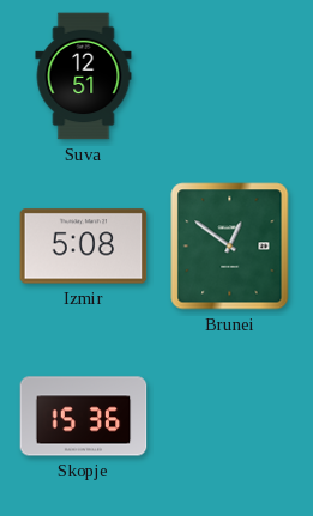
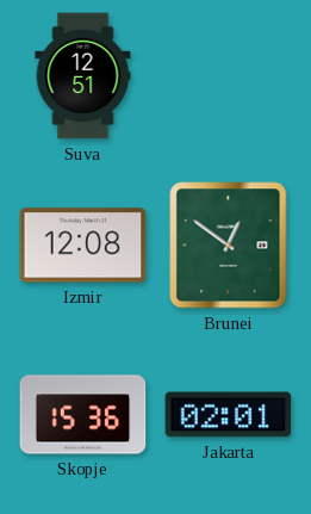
Izmir: 5:08 -> 12:08
Jakarta: none -> 02:01
